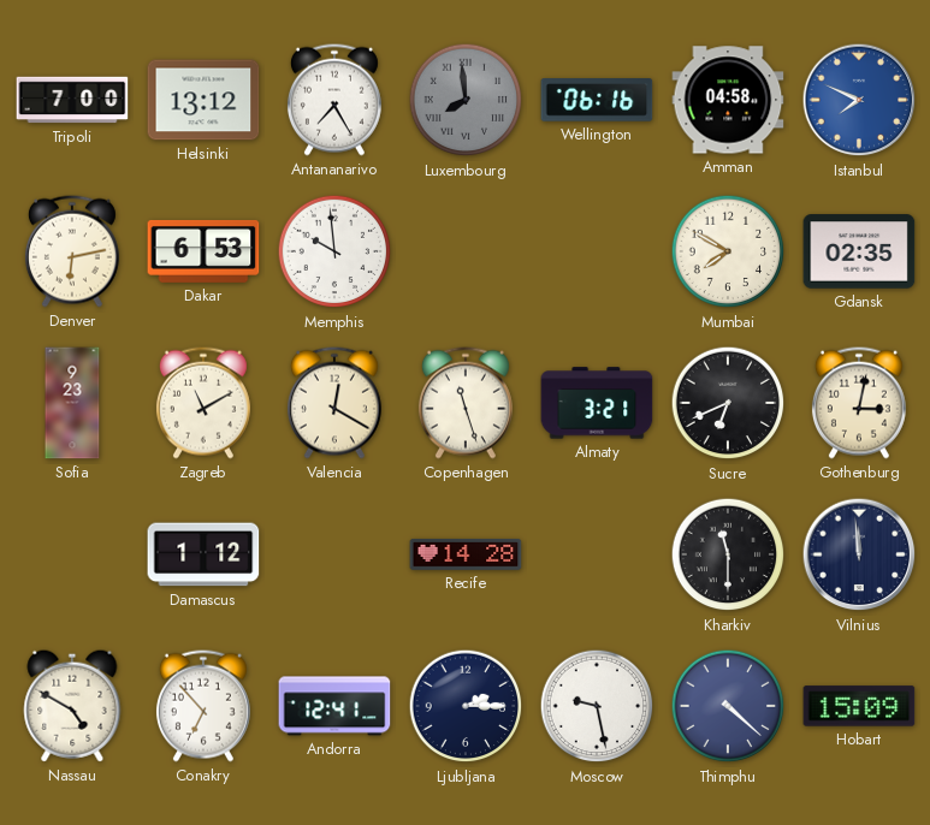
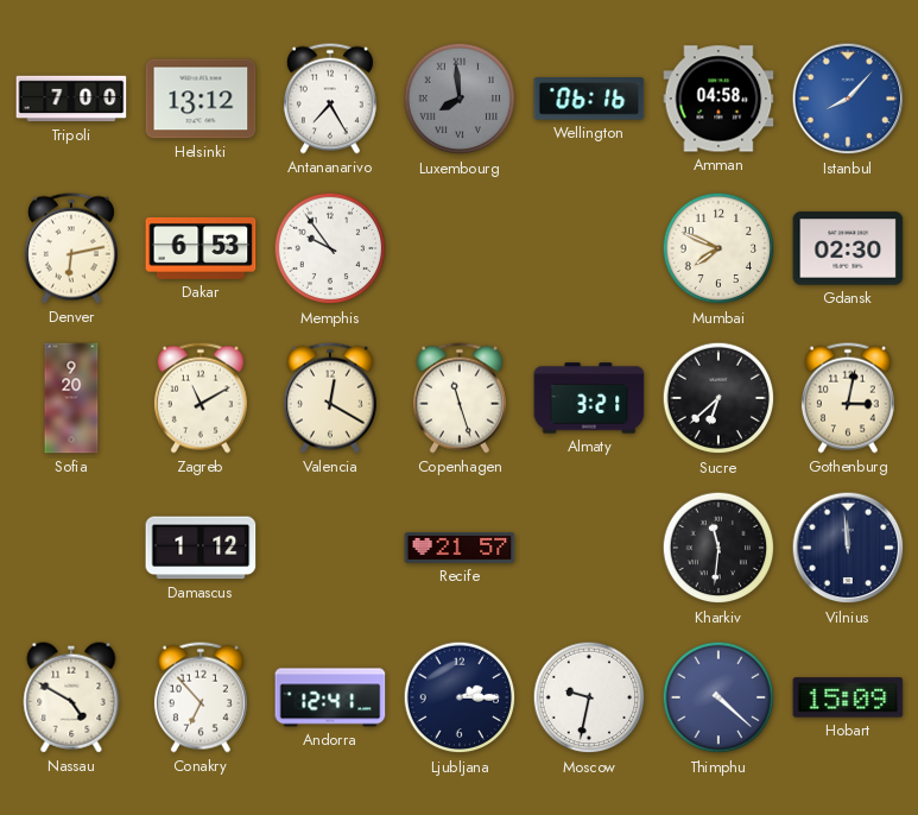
Istanbul: 7:49 -> 8:07
Memphis: 9:59 -> 9:54
Mumbai: 7:50 -> 7:49
Gdansk: 02:35 -> 02:30
Sofia: 9:23 -> 9:20
Sucre: 6:41 -> 6:38
Recife: 14:28 -> 21:57
Kharkiv: 11:30 -> 11:31
Moscow: 9:28 -> 9:32
